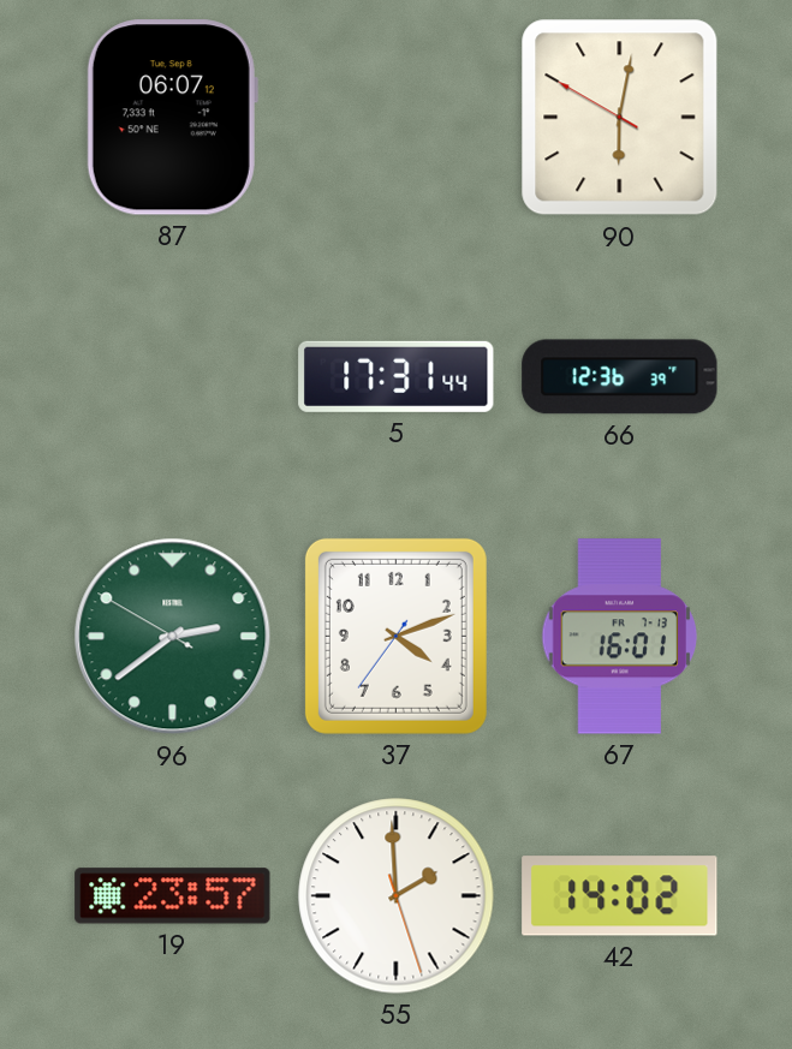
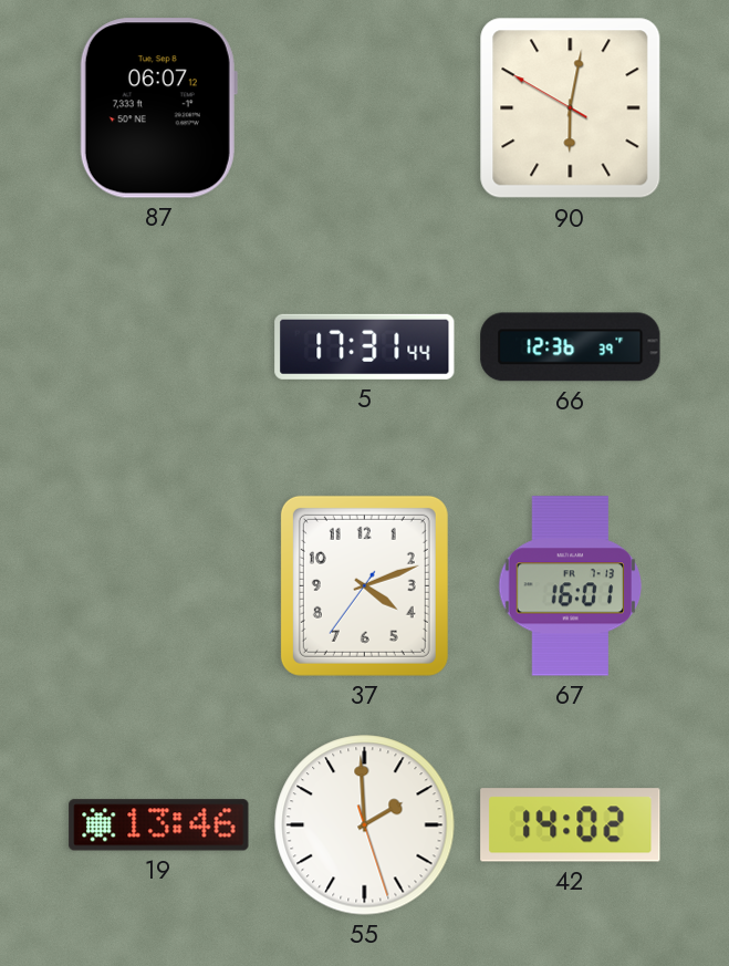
96: 2:38 -> none
19: 23:57 -> 13:46
